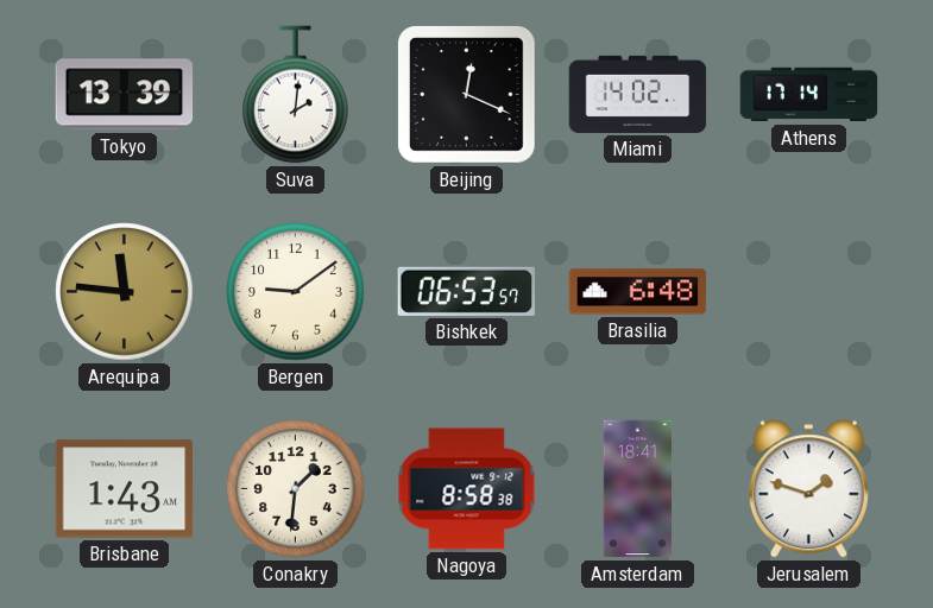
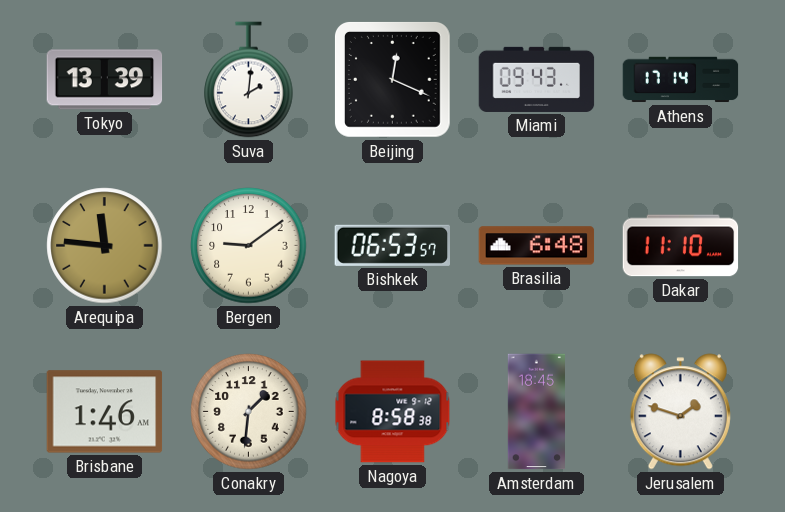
Miami: 14:02 -> 09:43
Dakar: none -> 11:10
Brisbane: 1:43 -> 1:46
Amsterdam: 18:41 -> 18:45
